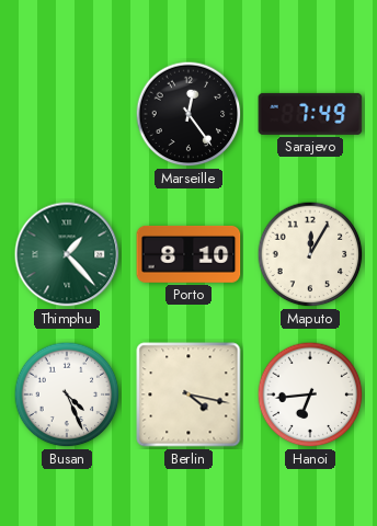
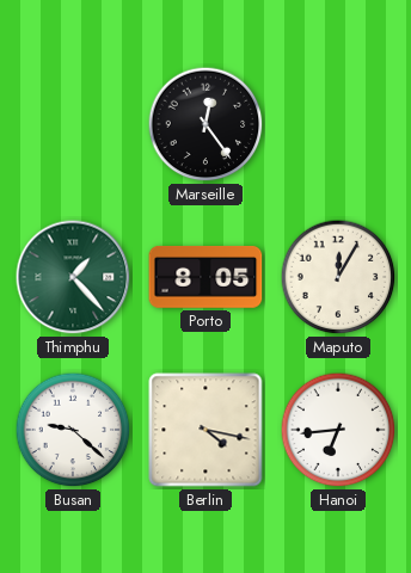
Sarajevo: 7:49 -> none
Porto: 8:10 -> 8:05
Busan: 4:26 -> 9:22
